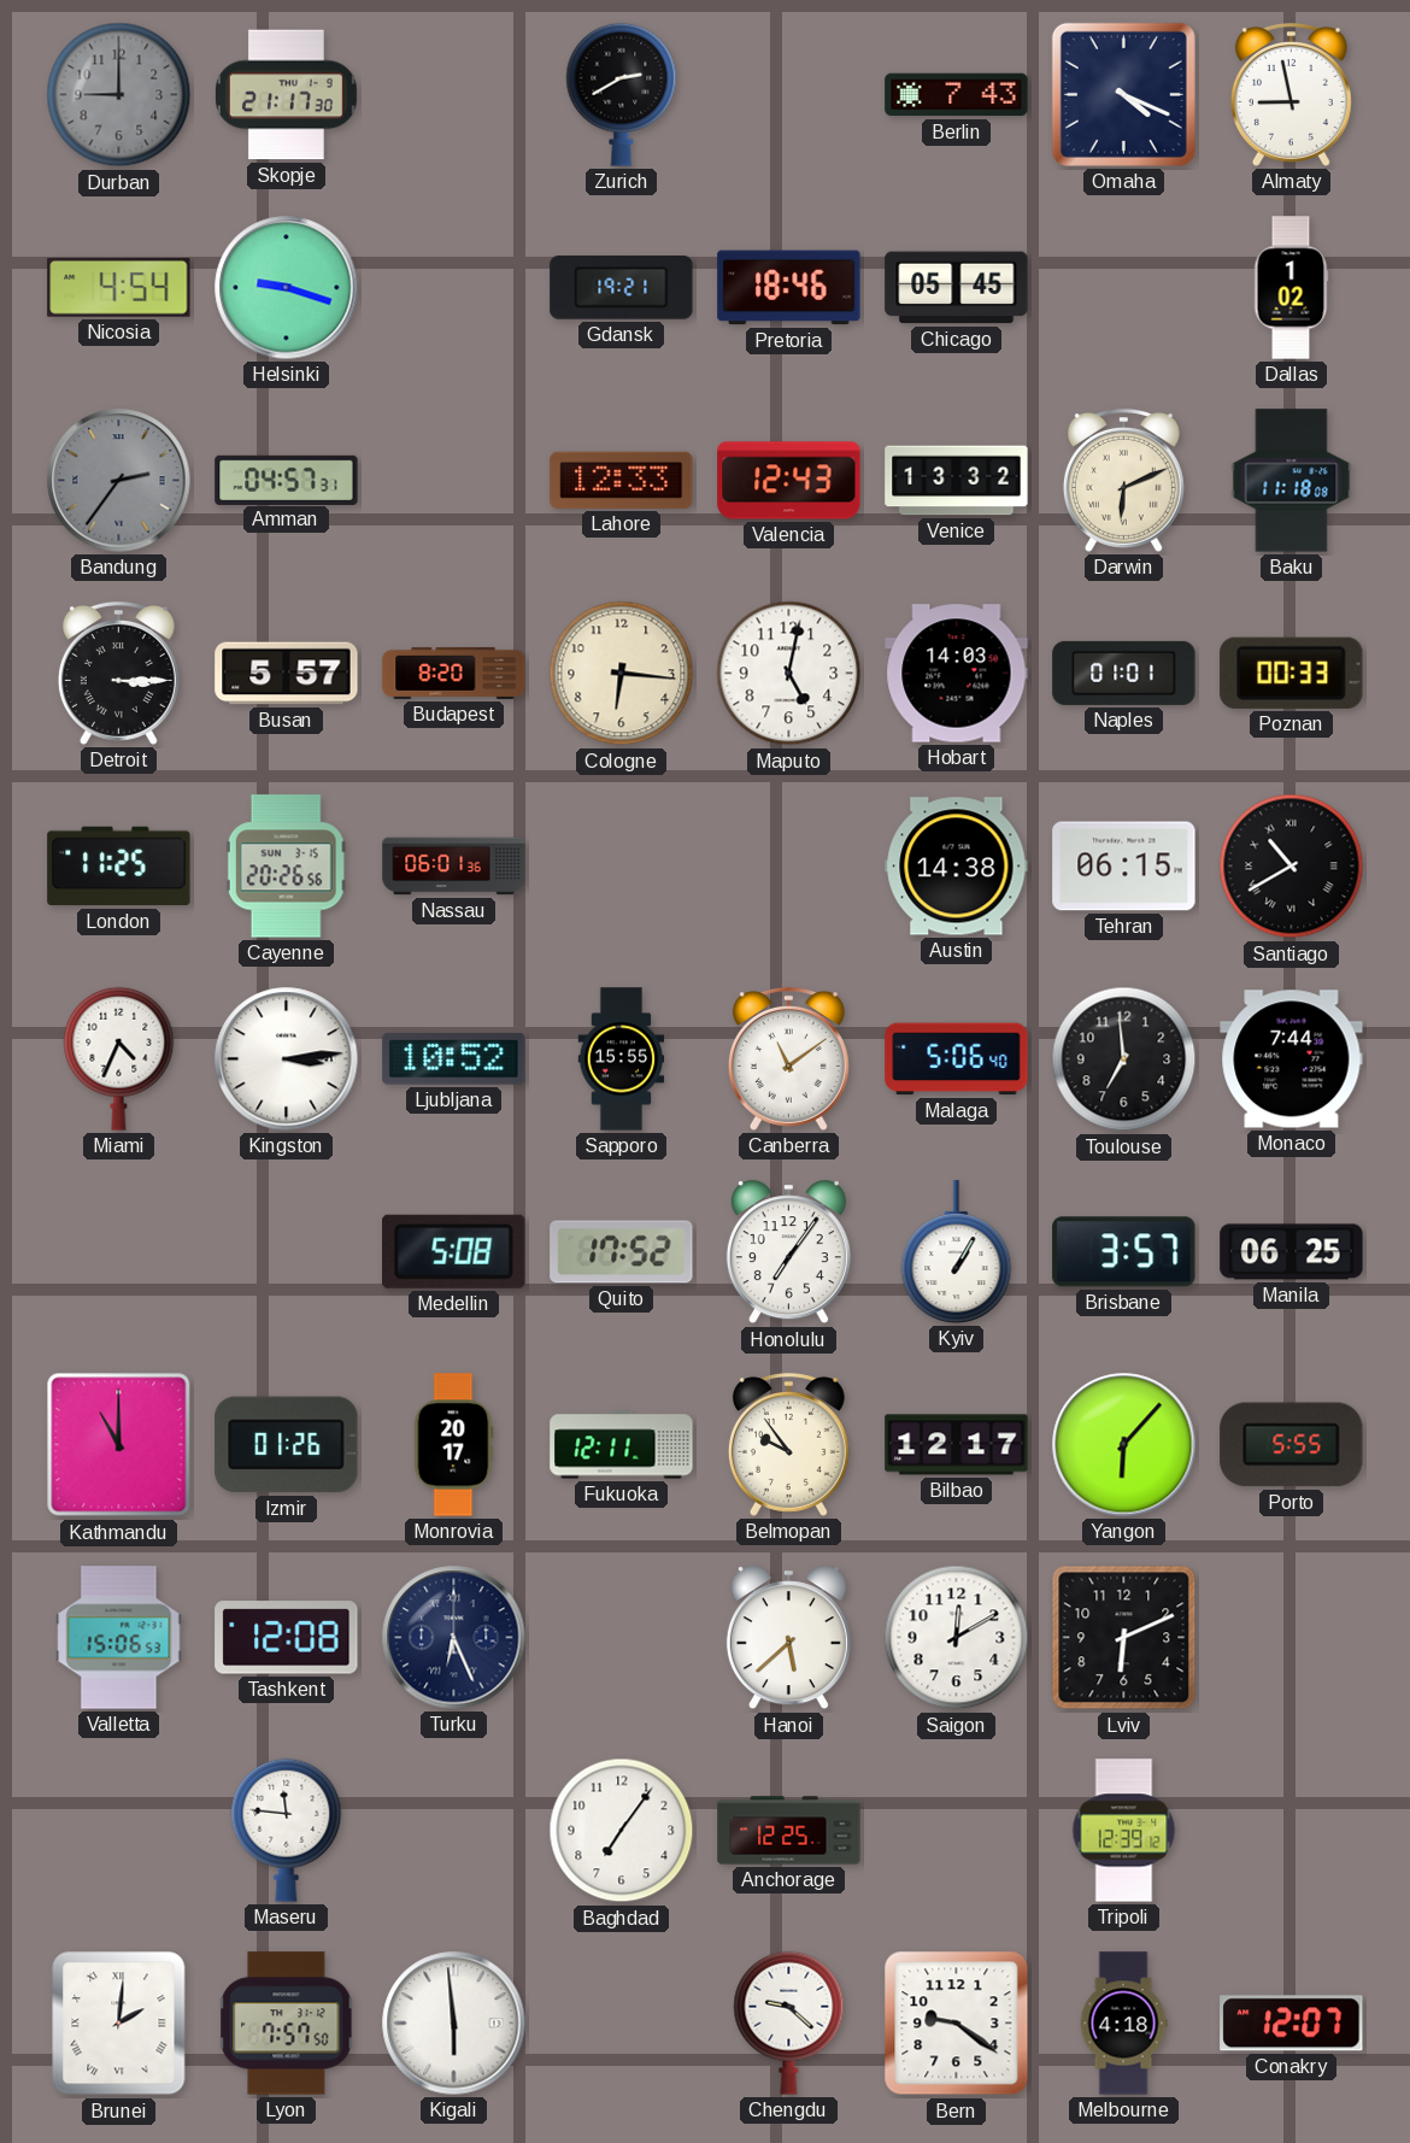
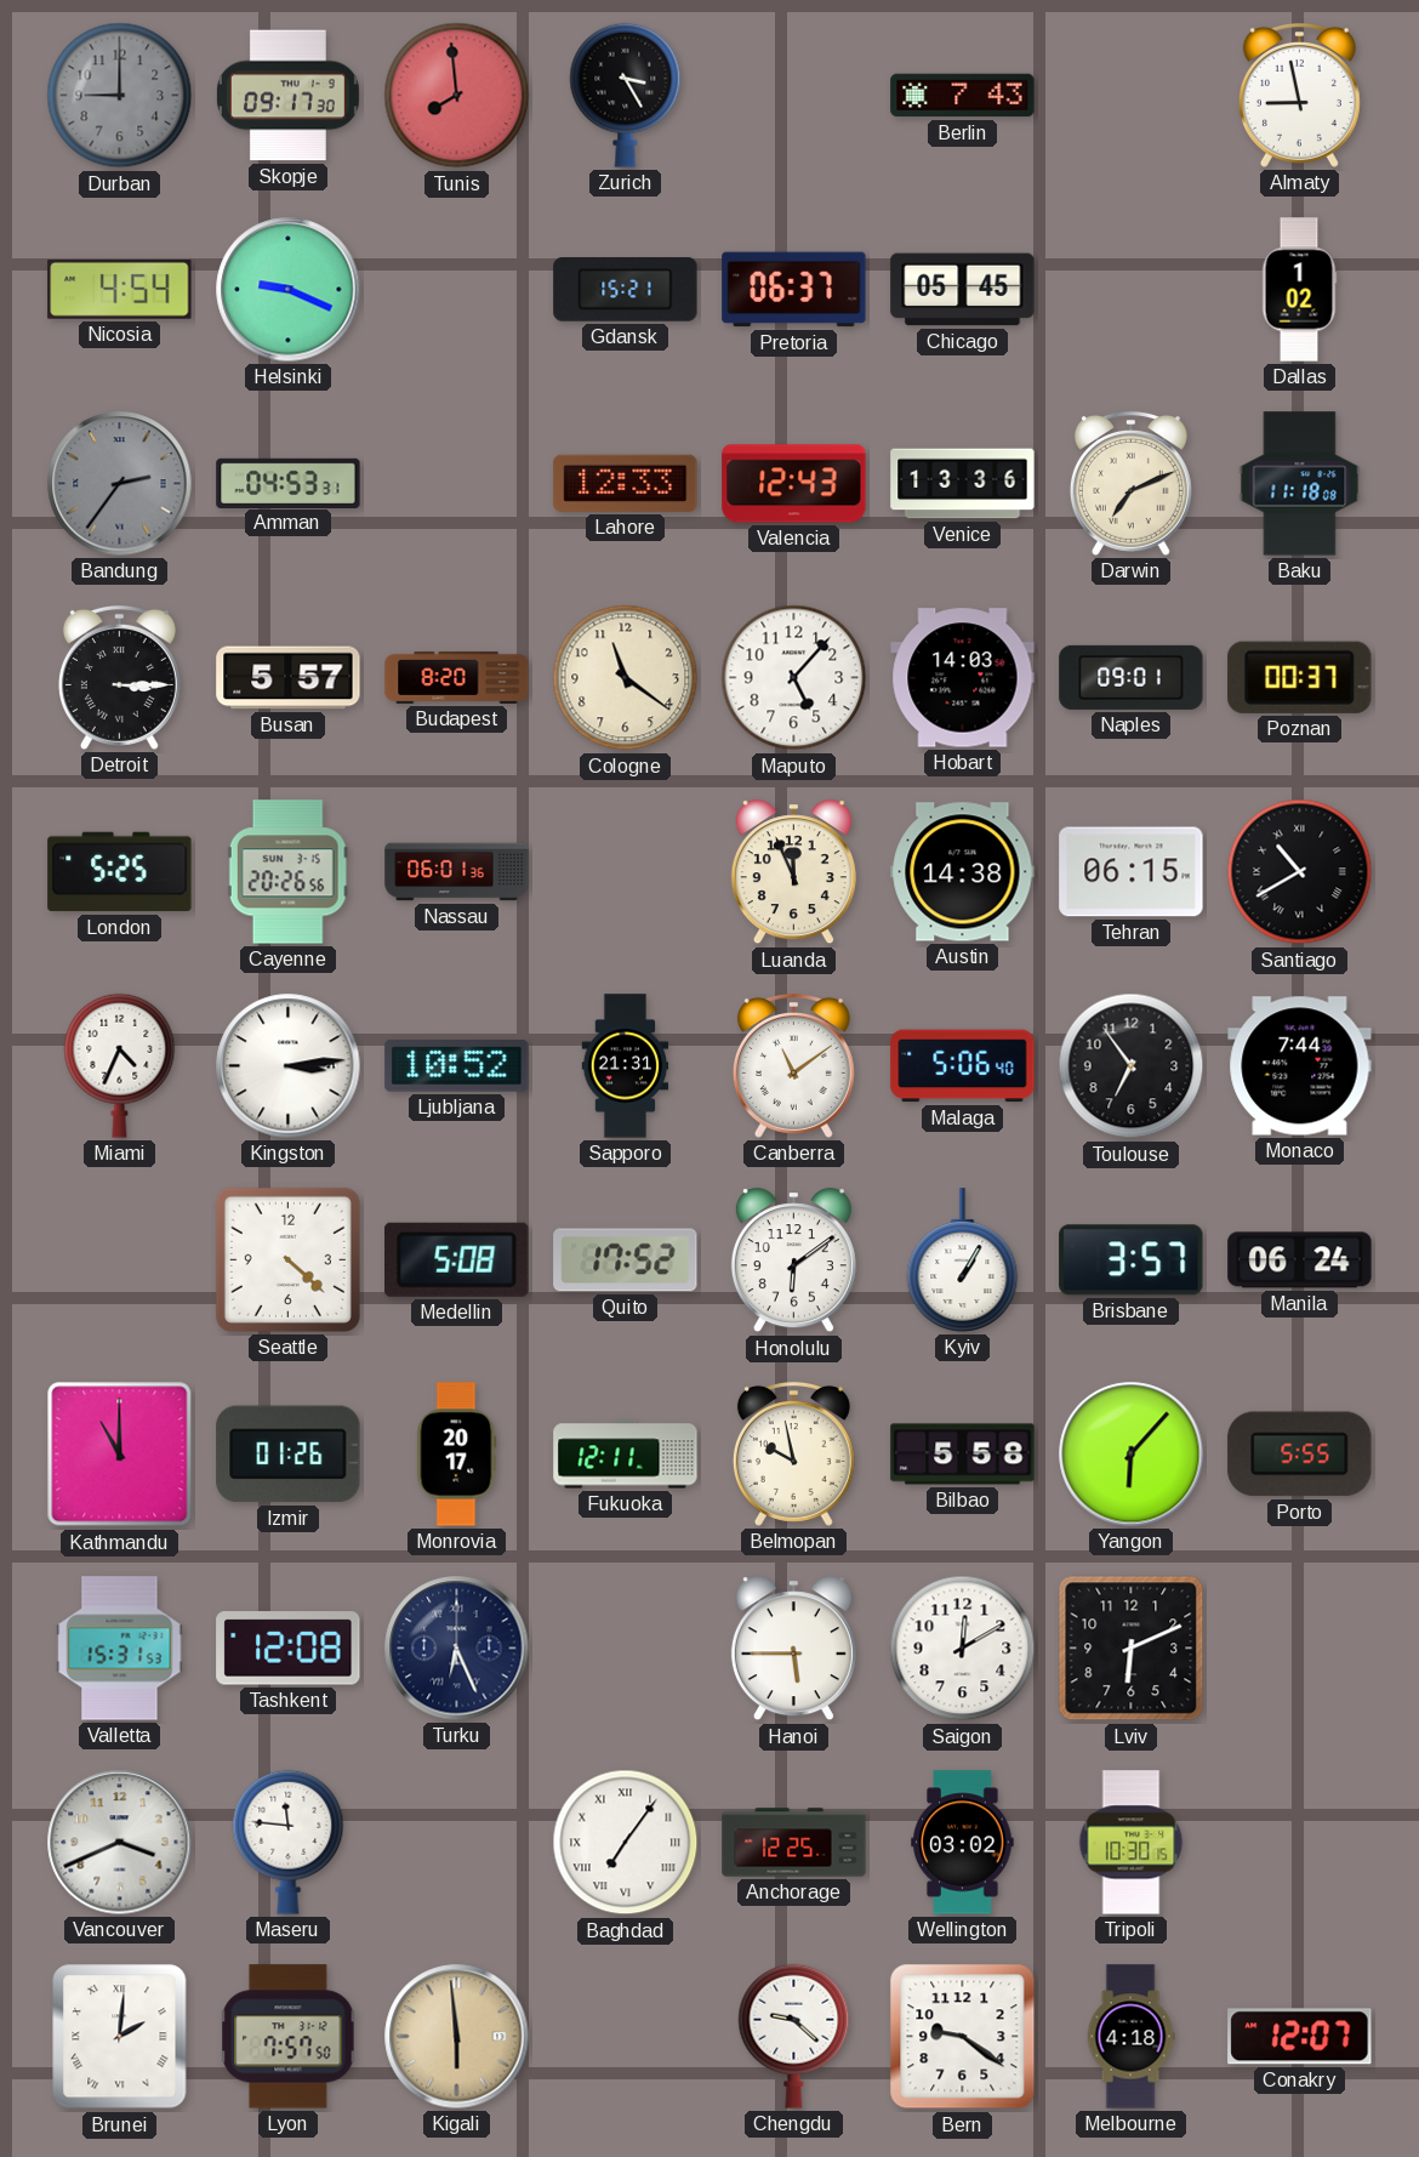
Skopje: 21:17 -> 09:17
Tunis: none -> 7:59
Zurich: 2:40 -> 3:25
Omaha: 4:19 -> none
Helsinki: 9:18 -> 9:19
Gdansk: 19:21 -> 15:21
Pretoria: 18:46 -> 06:37
Amman: 04:57 -> 04:53
Venice: 13:32 -> 13:36
Darwin: 6:11 -> 7:11
Cologne: 6:16 -> 11:21
Maputo: 5:02 -> 5:07
Naples: 01:01 -> 09:01
Poznan: 00:33 -> 00:37
London: 11:25 -> 5:25
Luanda: none -> 11:56
Sapporo: 15:55 -> 21:31
Toulouse: 6:59 -> 6:54
Seattle: none -> 4:22
Honolulu: 7:06 -> 6:09
Manila: 06:25 -> 06:24
Belmopan: 9:54 -> 9:58
Bilbao: 12:17 -> 5:58
Valletta: 15:06 -> 15:31
Hanoi: 5:38 -> 5:45
Vancouver: none -> 3:41
Baghdad numerals: Arabic -> Roman
Wellington: none -> 03:02
Tripoli: 12:39 -> 10:30
Kigali dial: white -> champagne
